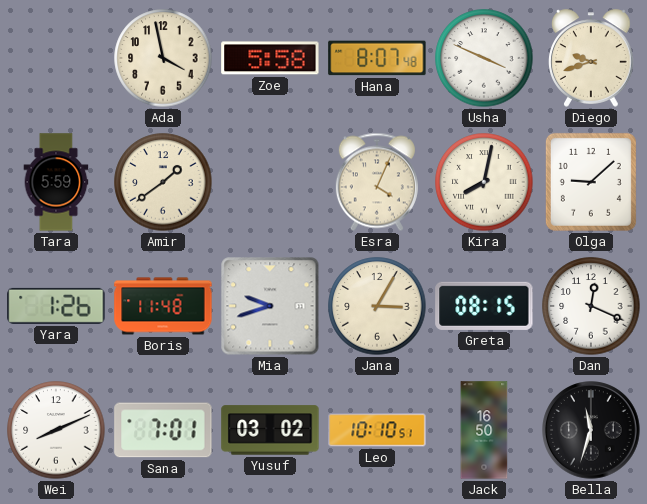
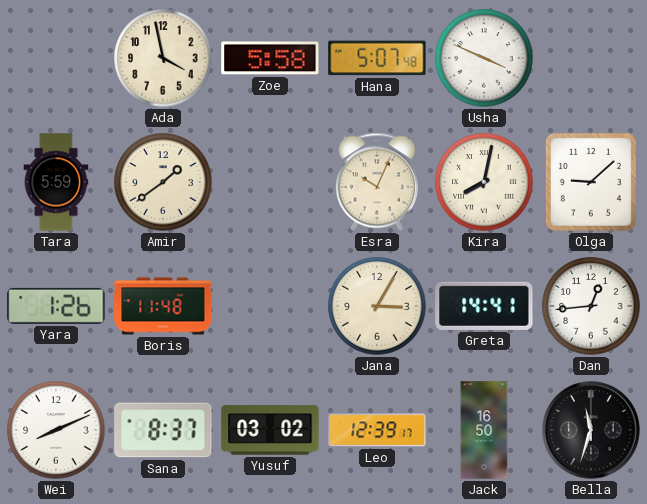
Hana: 8:07 -> 5:07
Diego: 9:42 -> none
Esra: 4:04 -> 10:04
Mia: 9:42 -> none
Greta: 08:15 -> 14:41
Dan: 12:19 -> 12:44
Sana: 7:01 -> 8:37
Leo: 10:10 -> 12:39
